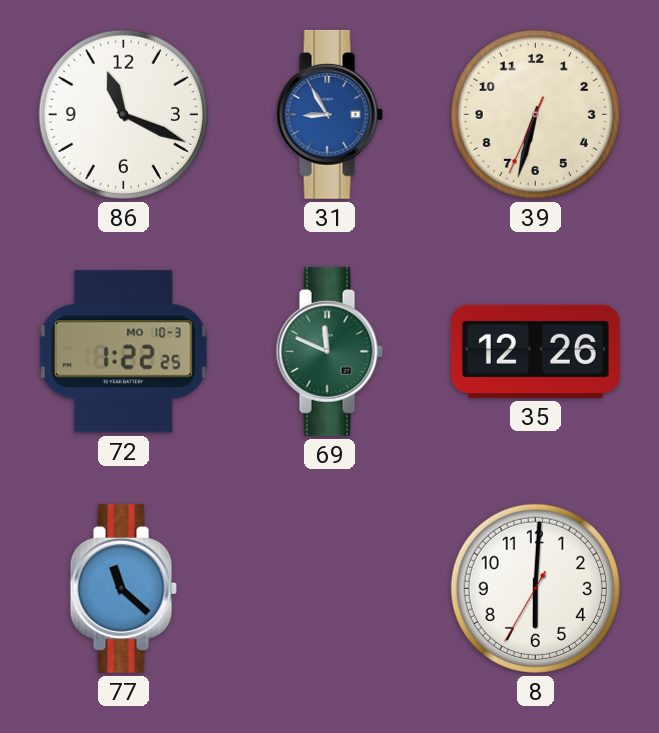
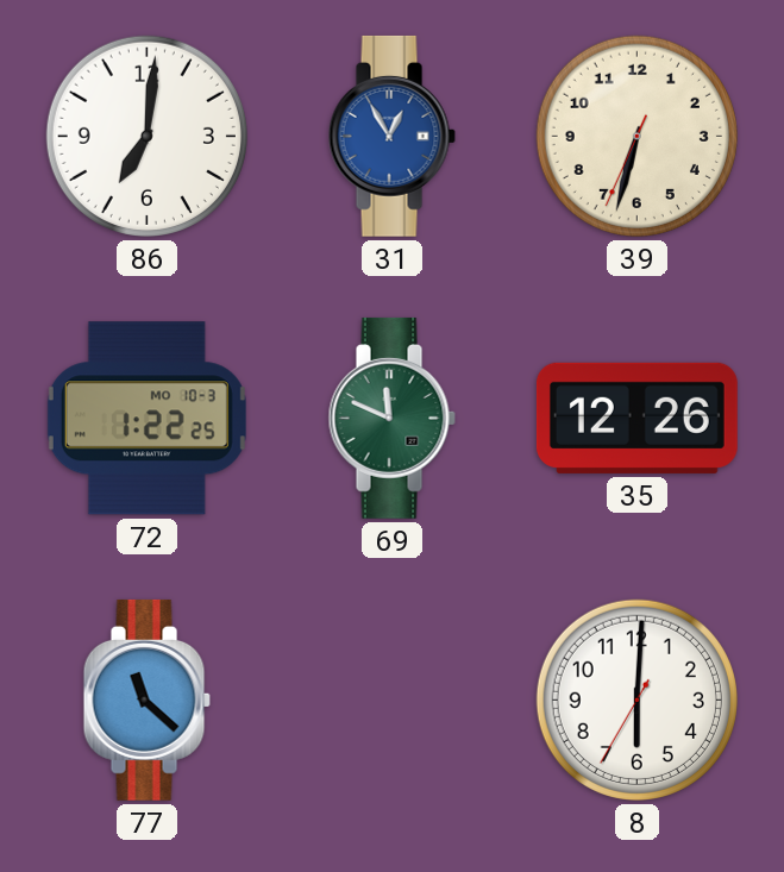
86: 11:19 -> 7:01
31: 8:55 -> 12:55
